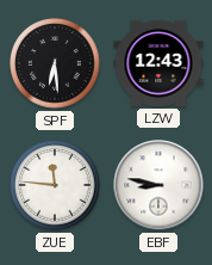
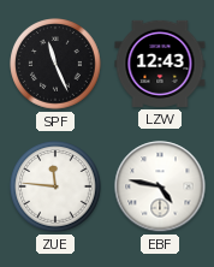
SPF: 6:29 -> 11:26
EBF: 8:47 -> 4:47
